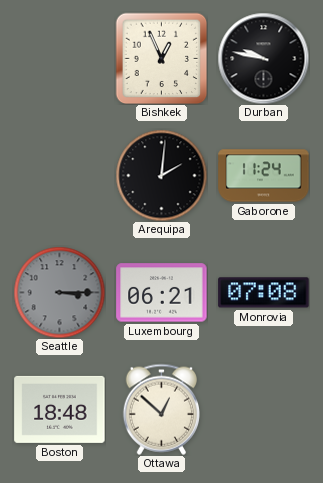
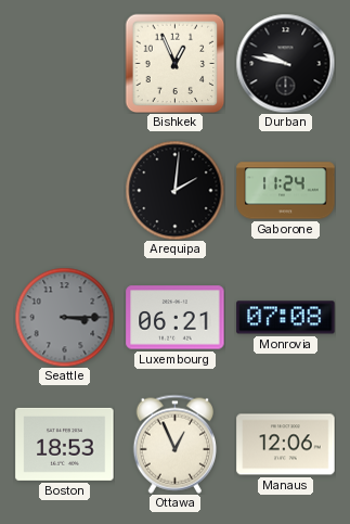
Boston: 18:48 -> 18:53
Ottawa: 12:52 -> 12:56
Manaus: none -> 12:06
